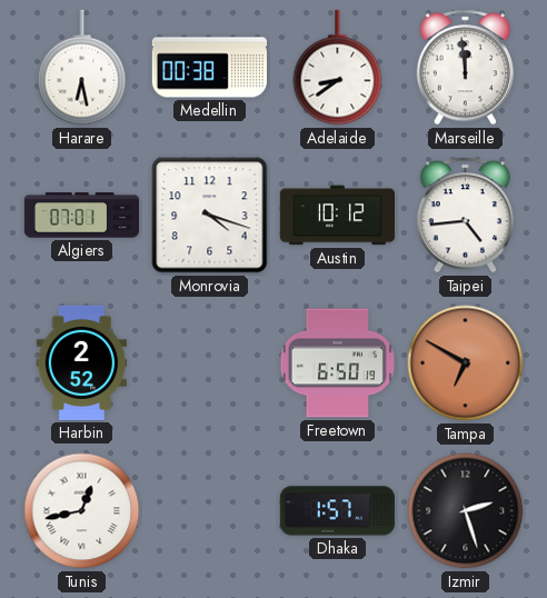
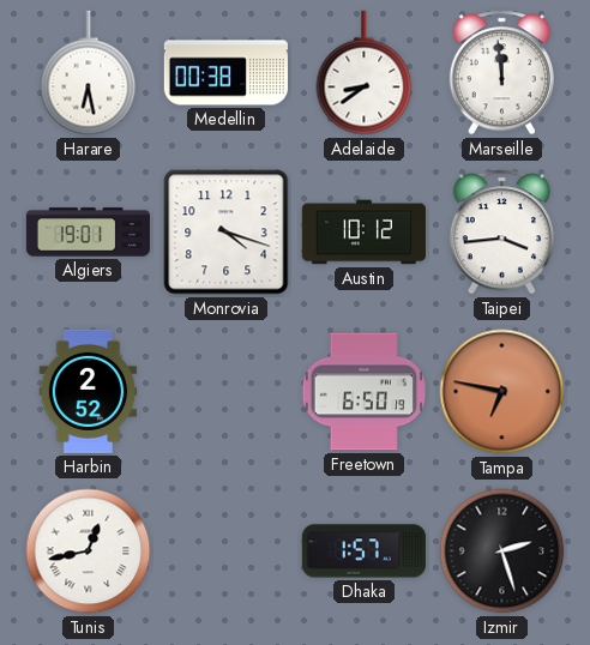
Algiers: 07:01 -> 19:01
Taipei: 4:44 -> 3:44
Tampa: 6:50 -> 6:47
